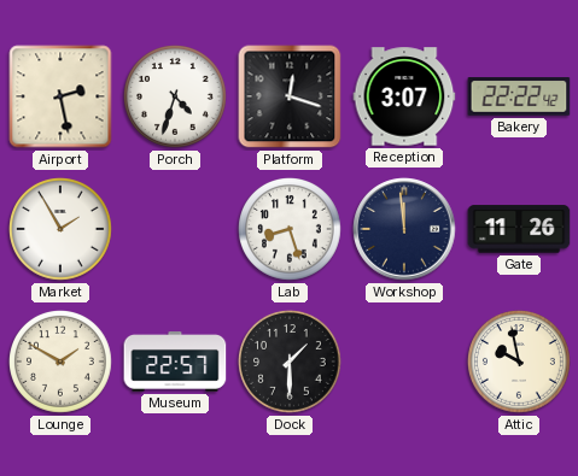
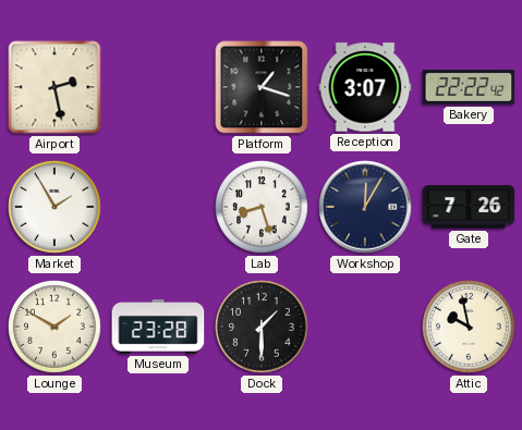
Porch: 4:33 -> none
Platform: 12:18 -> 1:18
Workshop: 11:59 -> 12:05
Gate: 11:26 -> 7:26
Museum: 22:57 -> 23:28
